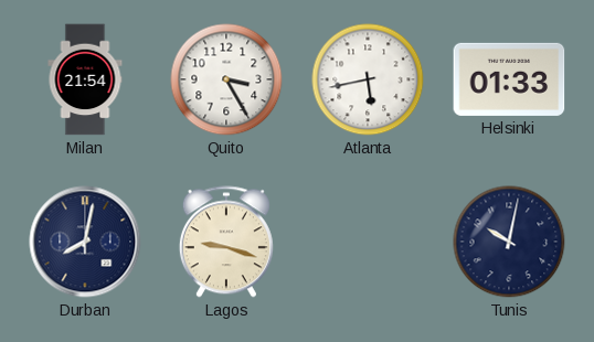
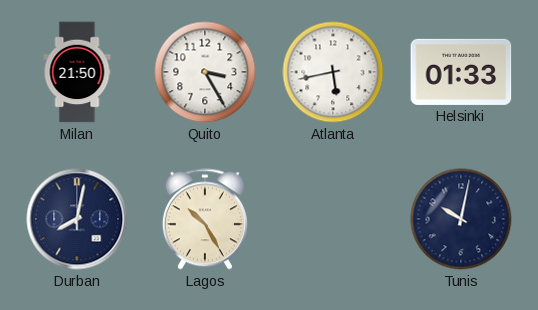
Milan: 21:54 -> 21:50
Lagos: 9:18 -> 10:25
